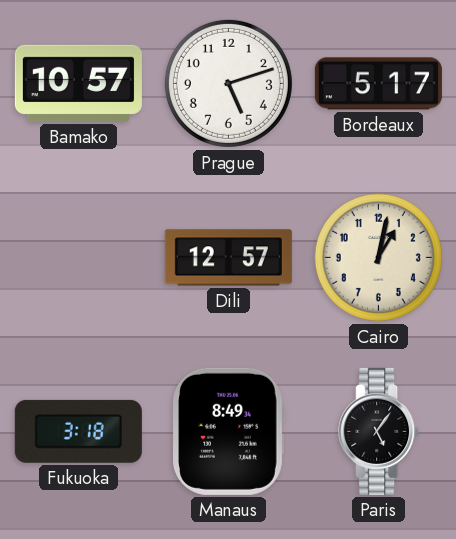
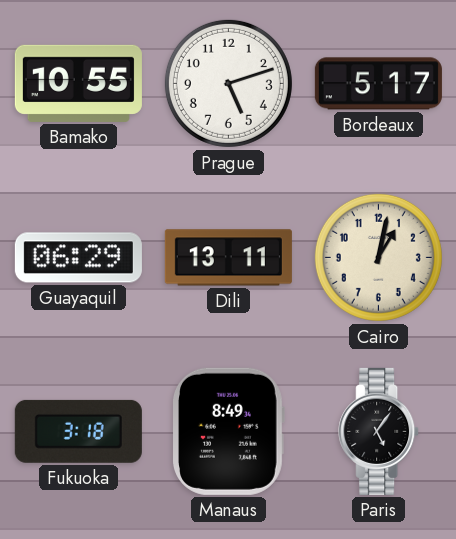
Bamako: 10:57 -> 10:55
Guayaquil: none -> 06:29
Dili: 12:57 -> 13:11
